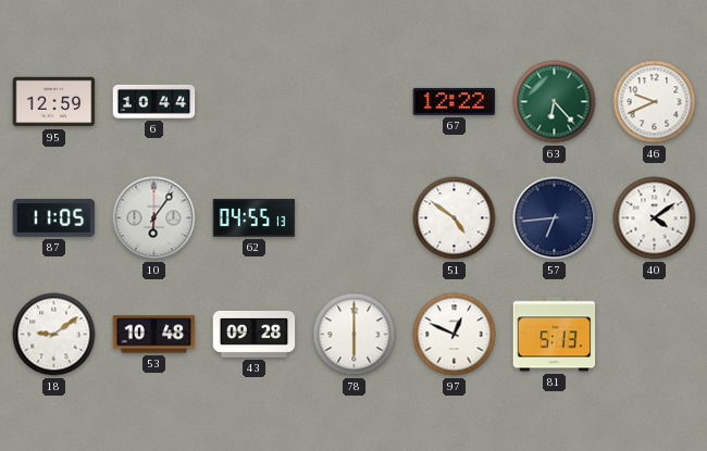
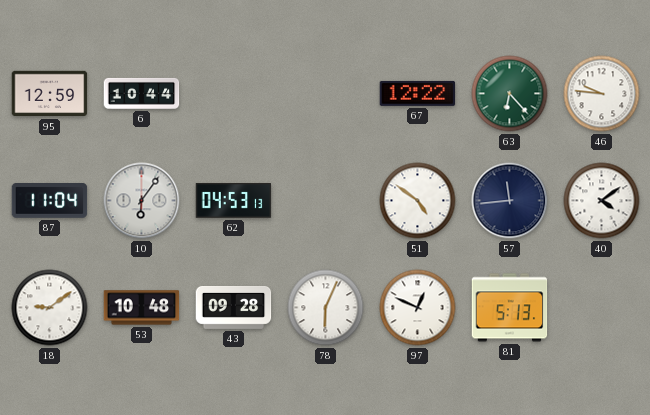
46: 9:41 -> 9:46
87: 11:05 -> 11:04
62: 04:55 -> 04:53
57: 6:44 -> 11:44
78: 6:00 -> 6:04
